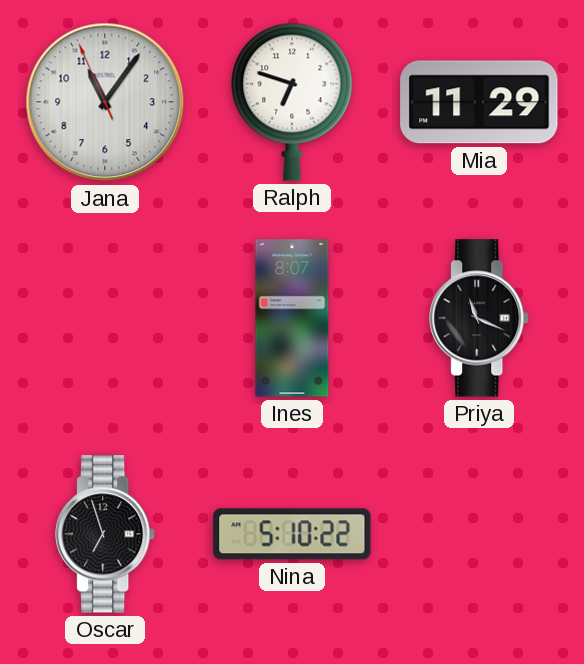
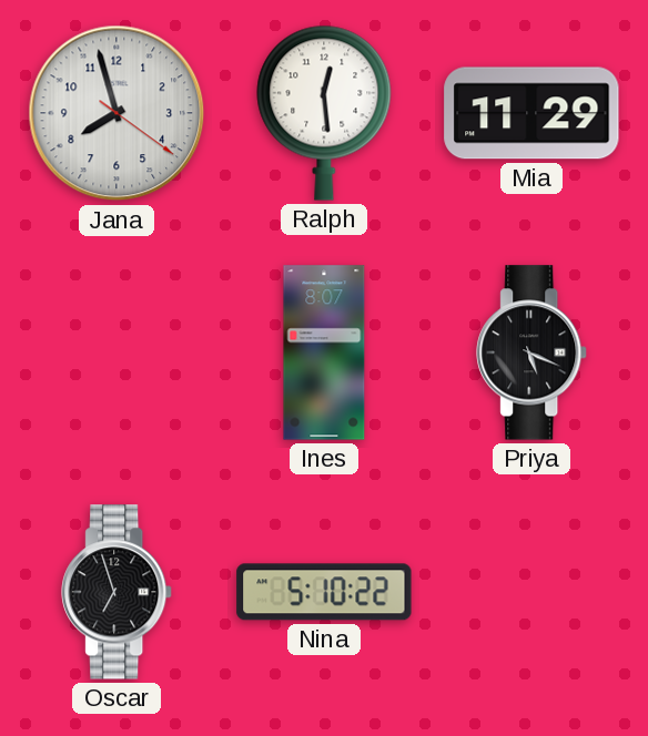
Jana: 11:05 -> 7:57
Ralph: 6:48 -> 12:29
Priya: 11:19 -> 5:19
